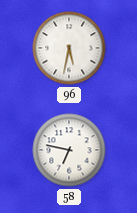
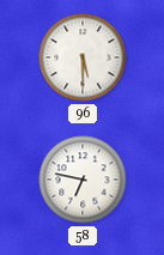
96: 5:32 -> 5:30
